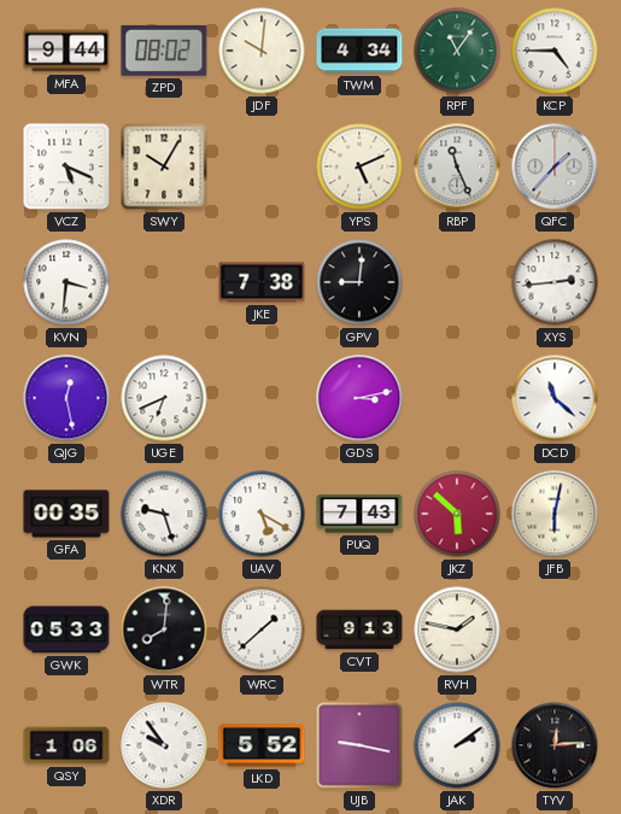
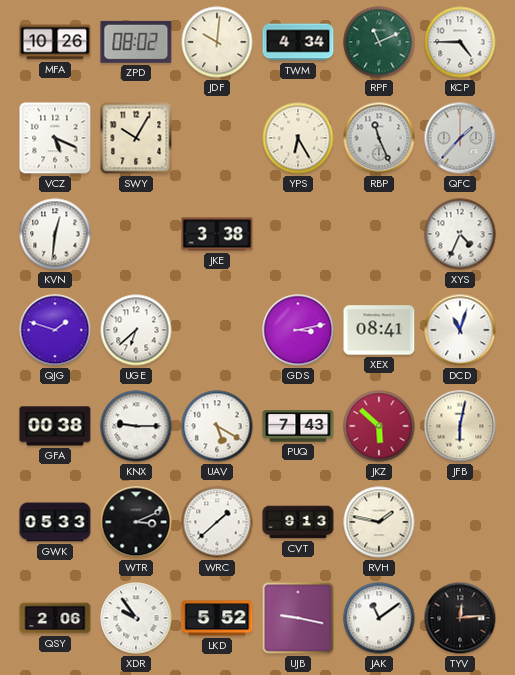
MFA: 9:44 -> 10:26
RPF: 11:06 -> 11:11
YPS: 5:11 -> 6:25
KVN: 3:31 -> 12:31
JKE: 7:38 -> 3:38
GPV: 9:01 -> none
XYS: 2:44 -> 4:34
QJG: 12:28 -> 1:48
UGE: 6:41 -> 6:38
XEX: none -> 08:41
DCD: 11:22 -> 11:03
GFA: 00:35 -> 00:38
KNX: 9:27 -> 9:15
WTR: 8:01 -> 3:11
QSY: 1:06 -> 2:06
JAK: 2:09 -> 11:09
